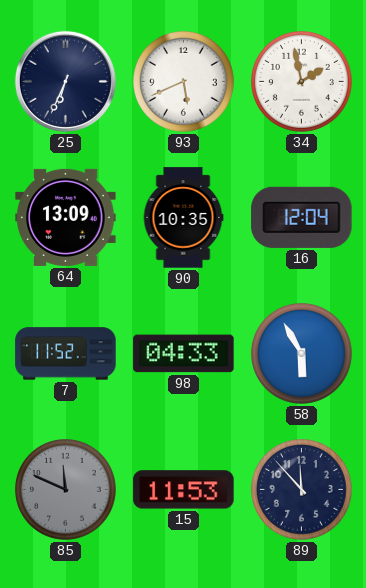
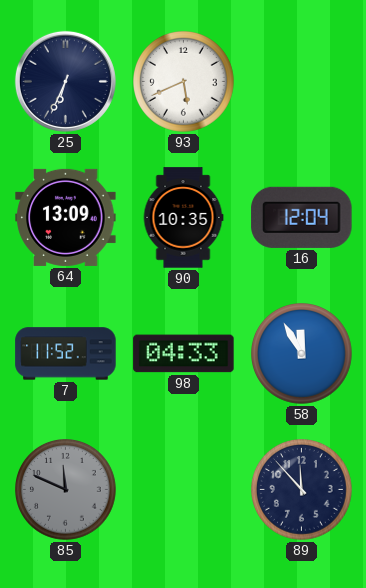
34: 1:58 -> none
58: 5:55 -> 11:55
15: 11:53 -> none
